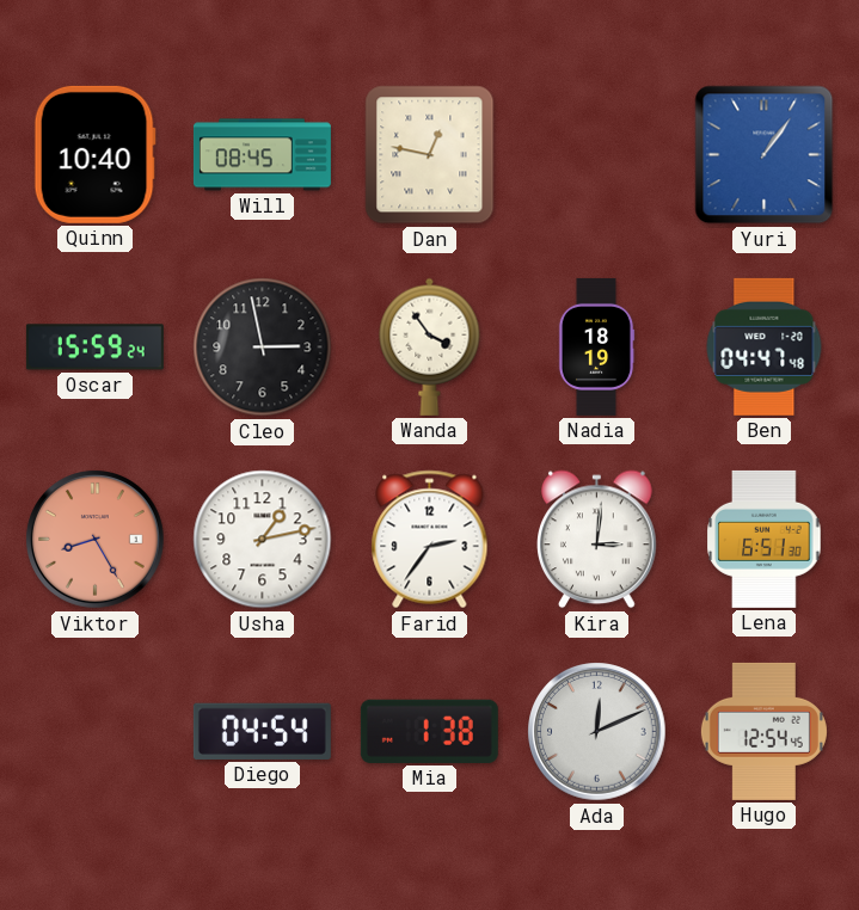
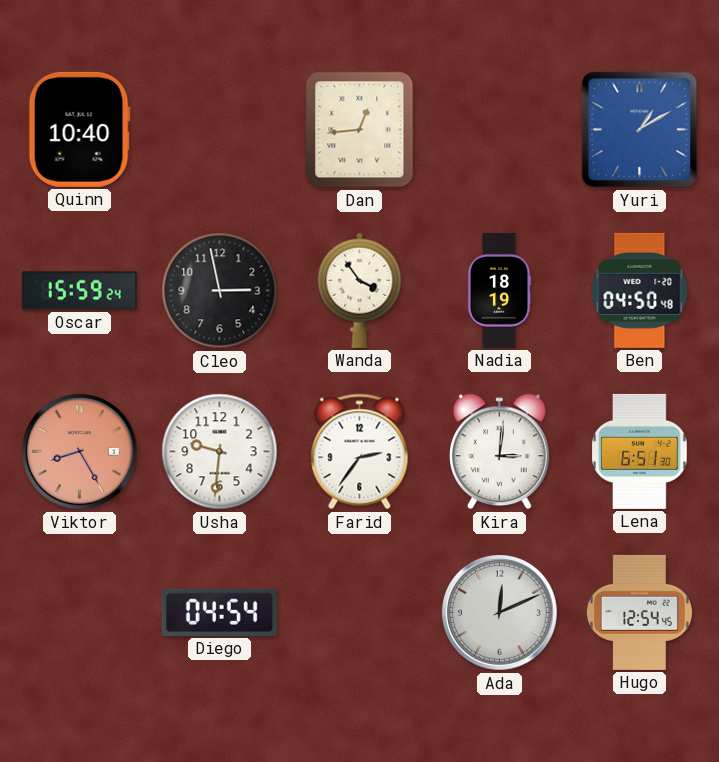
Will: 08:45 -> none
Dan: 12:47 -> 12:44
Yuri: 1:06 -> 1:10
Ben: 04:47 -> 04:50
Usha: 1:13 -> 9:31
Mia: 1:38 -> none
